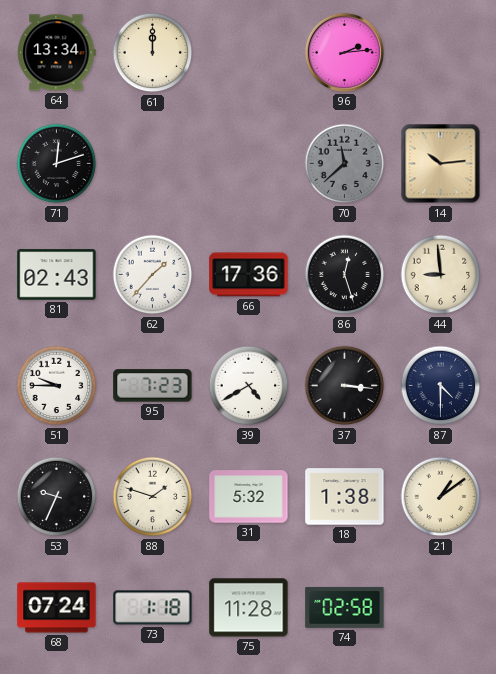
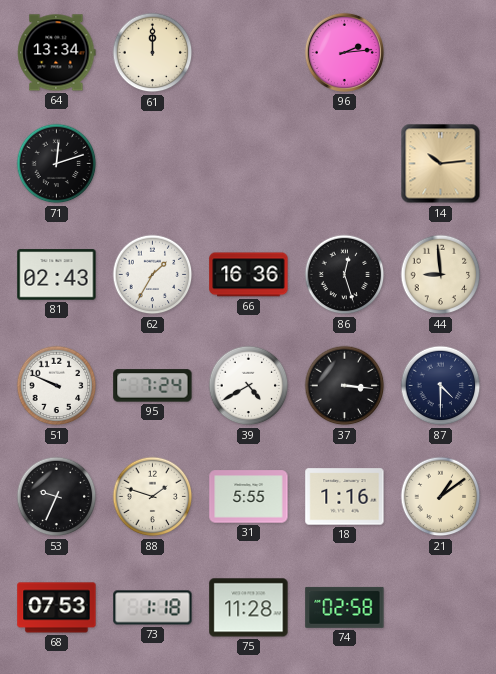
70: 11:38 -> none
62: 1:37 -> 1:35
66: 17:36 -> 16:36
51: 9:45 -> 9:49
95: 7:23 -> 7:24
31: 5:32 -> 5:55
18: 1:38 -> 1:16
68: 07:24 -> 07:53
